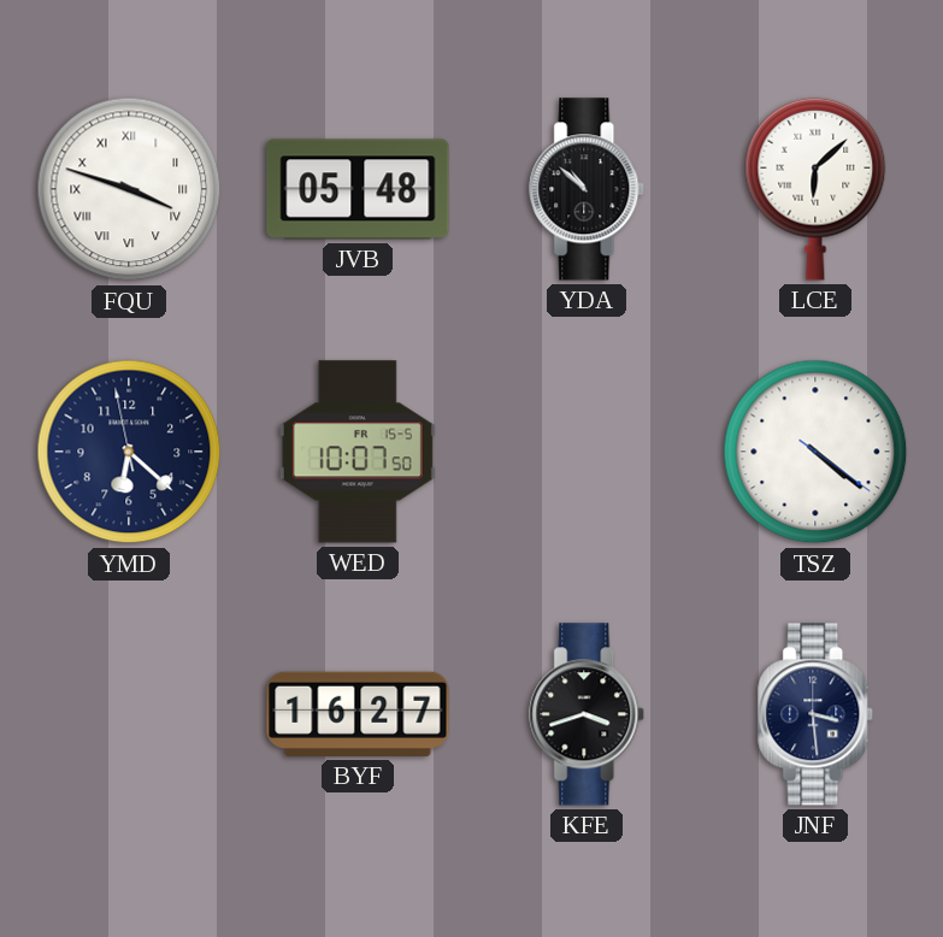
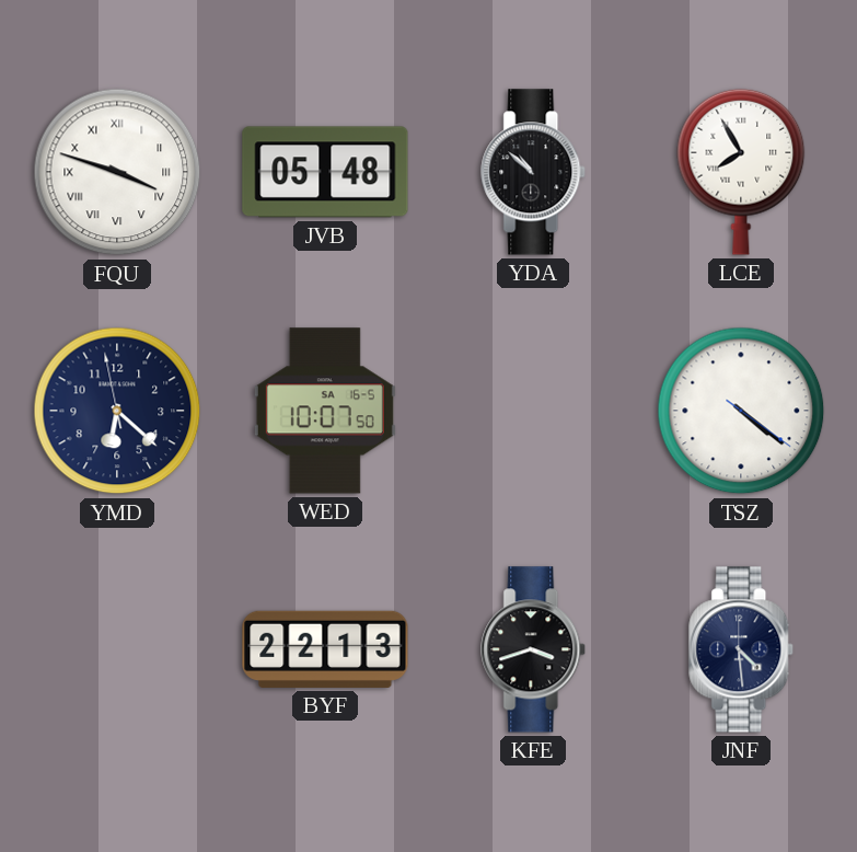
LCE: 6:08 -> 7:55
WED date: FR 15-5 -> SA 16-5
BYF: 16:27 -> 22:13
JNF: 3:29 -> 4:29
